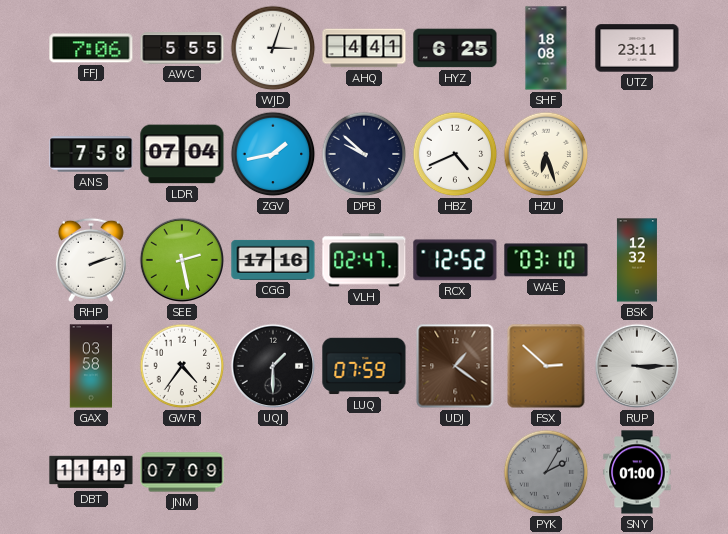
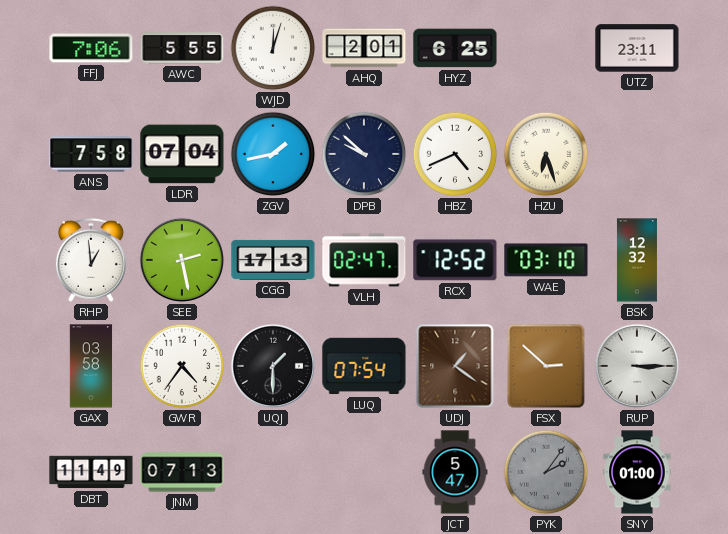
WJD: 3:03 -> 12:03
AHQ: 4:41 -> 2:01
SHF: 18:08 -> none
RHP: 2:12 -> 12:59
CGG: 17:16 -> 17:13
LUQ: 07:59 -> 07:54
JNM: 07:09 -> 07:13
JCT: none -> 5:47
PYK: 2:05 -> 2:06
